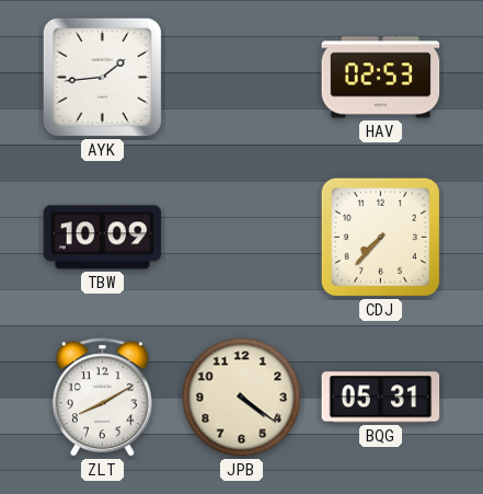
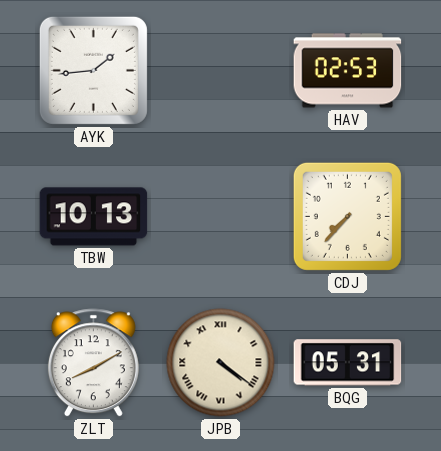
TBW: 10:09 -> 10:13
JPB numerals: Arabic -> Roman
